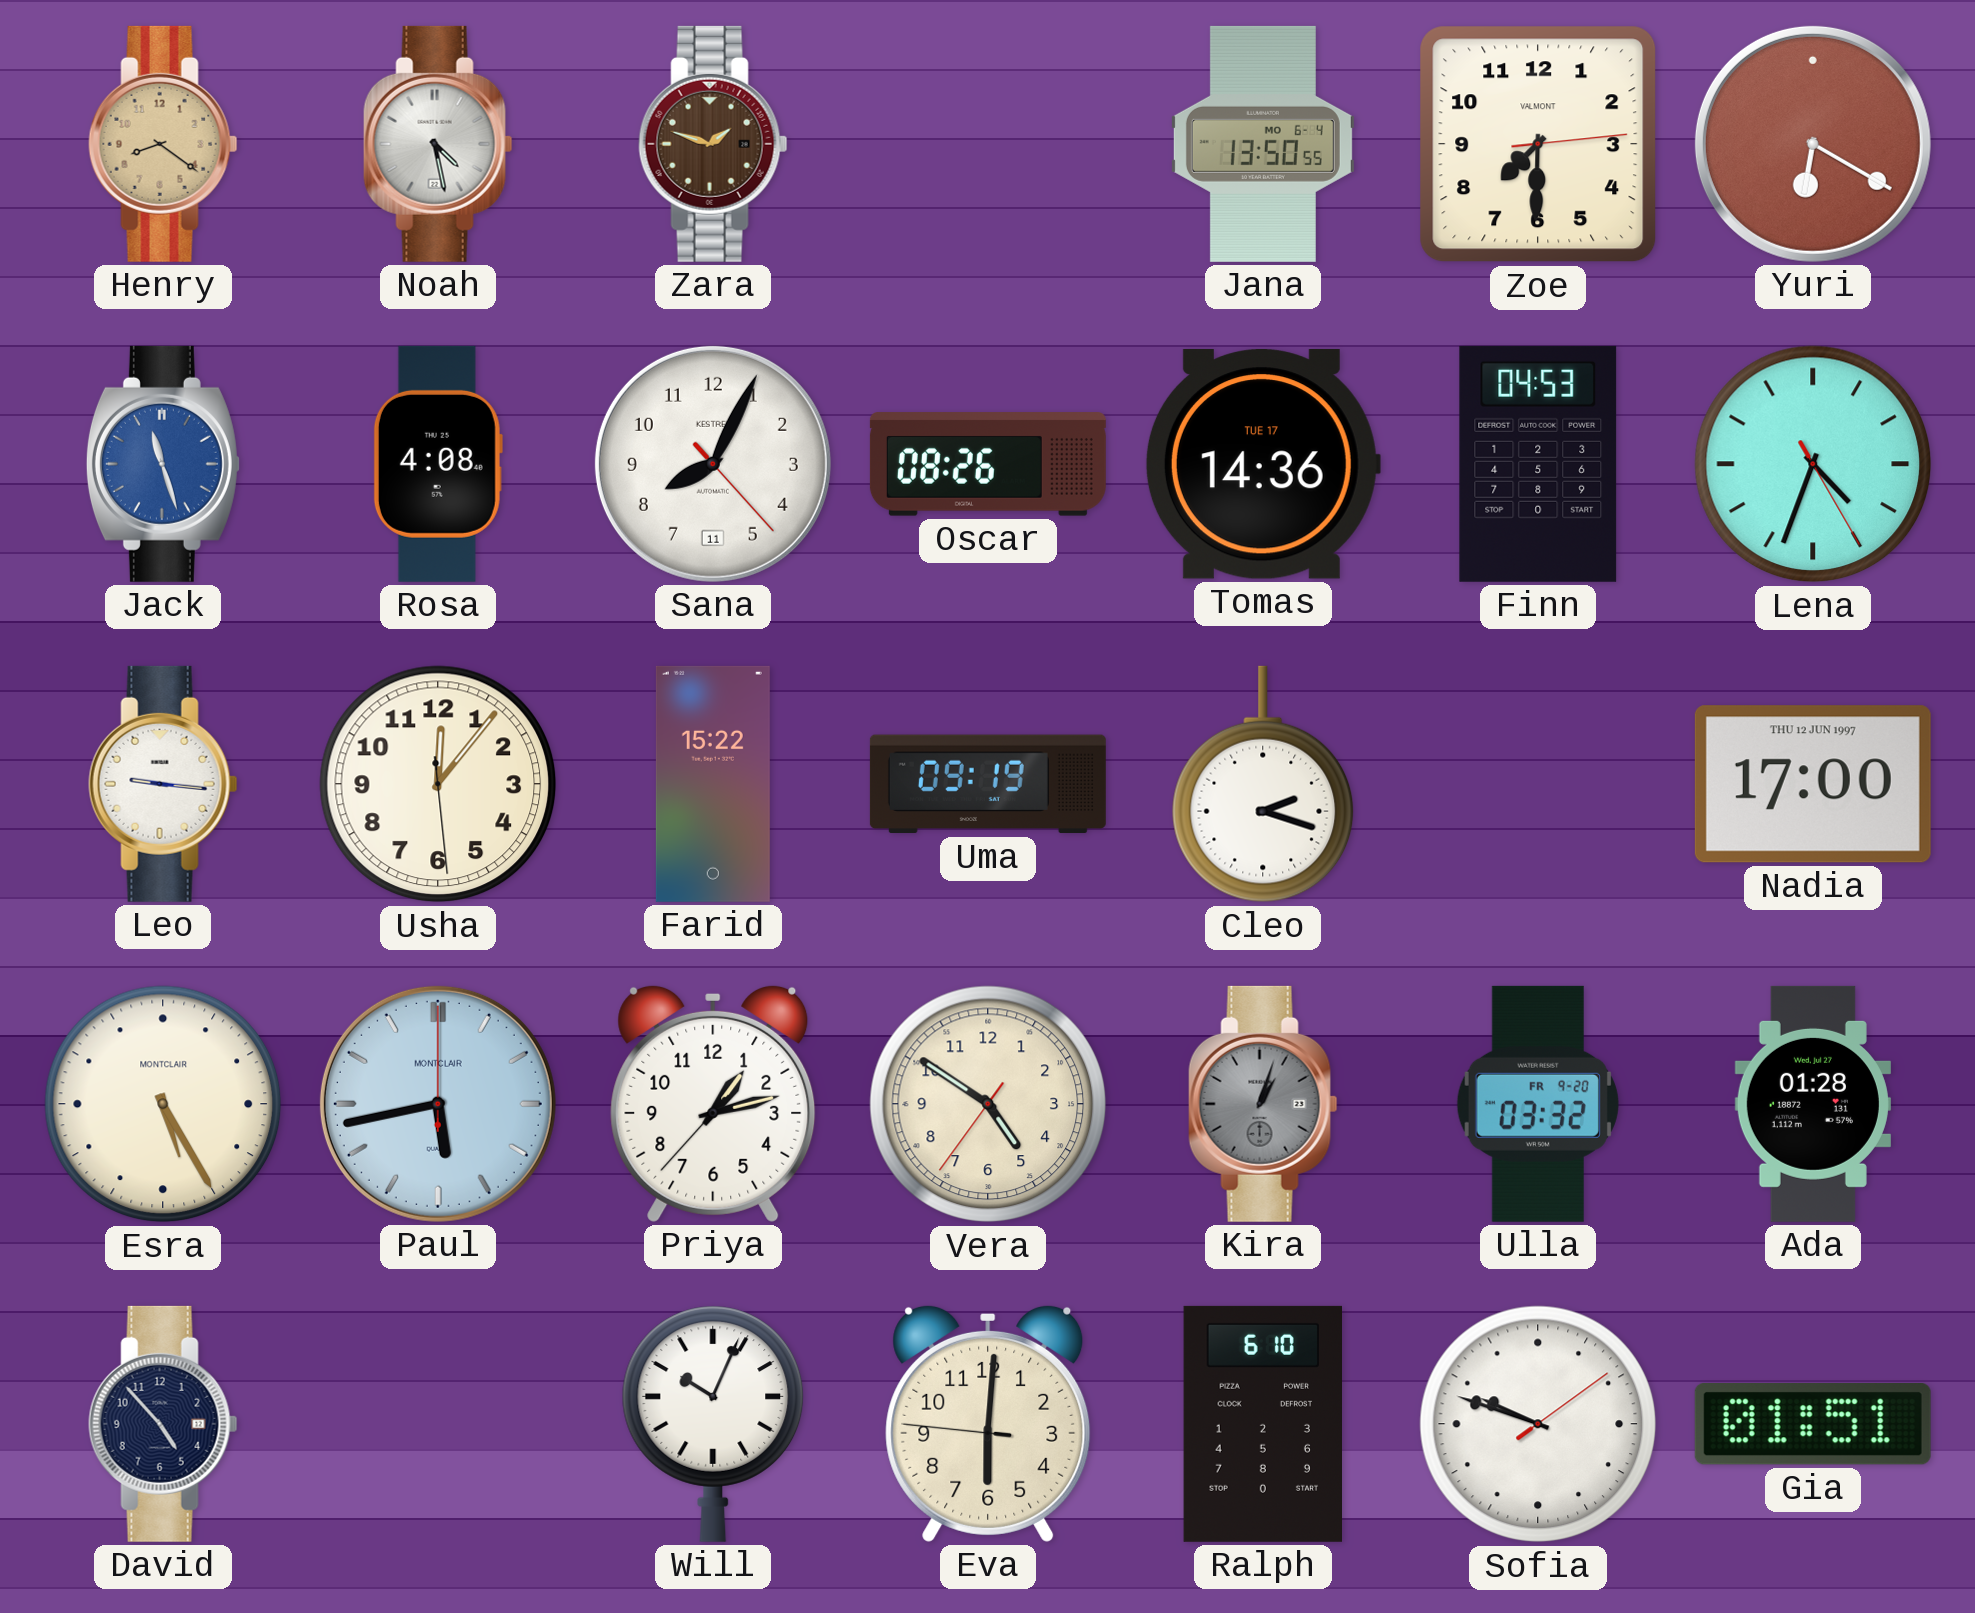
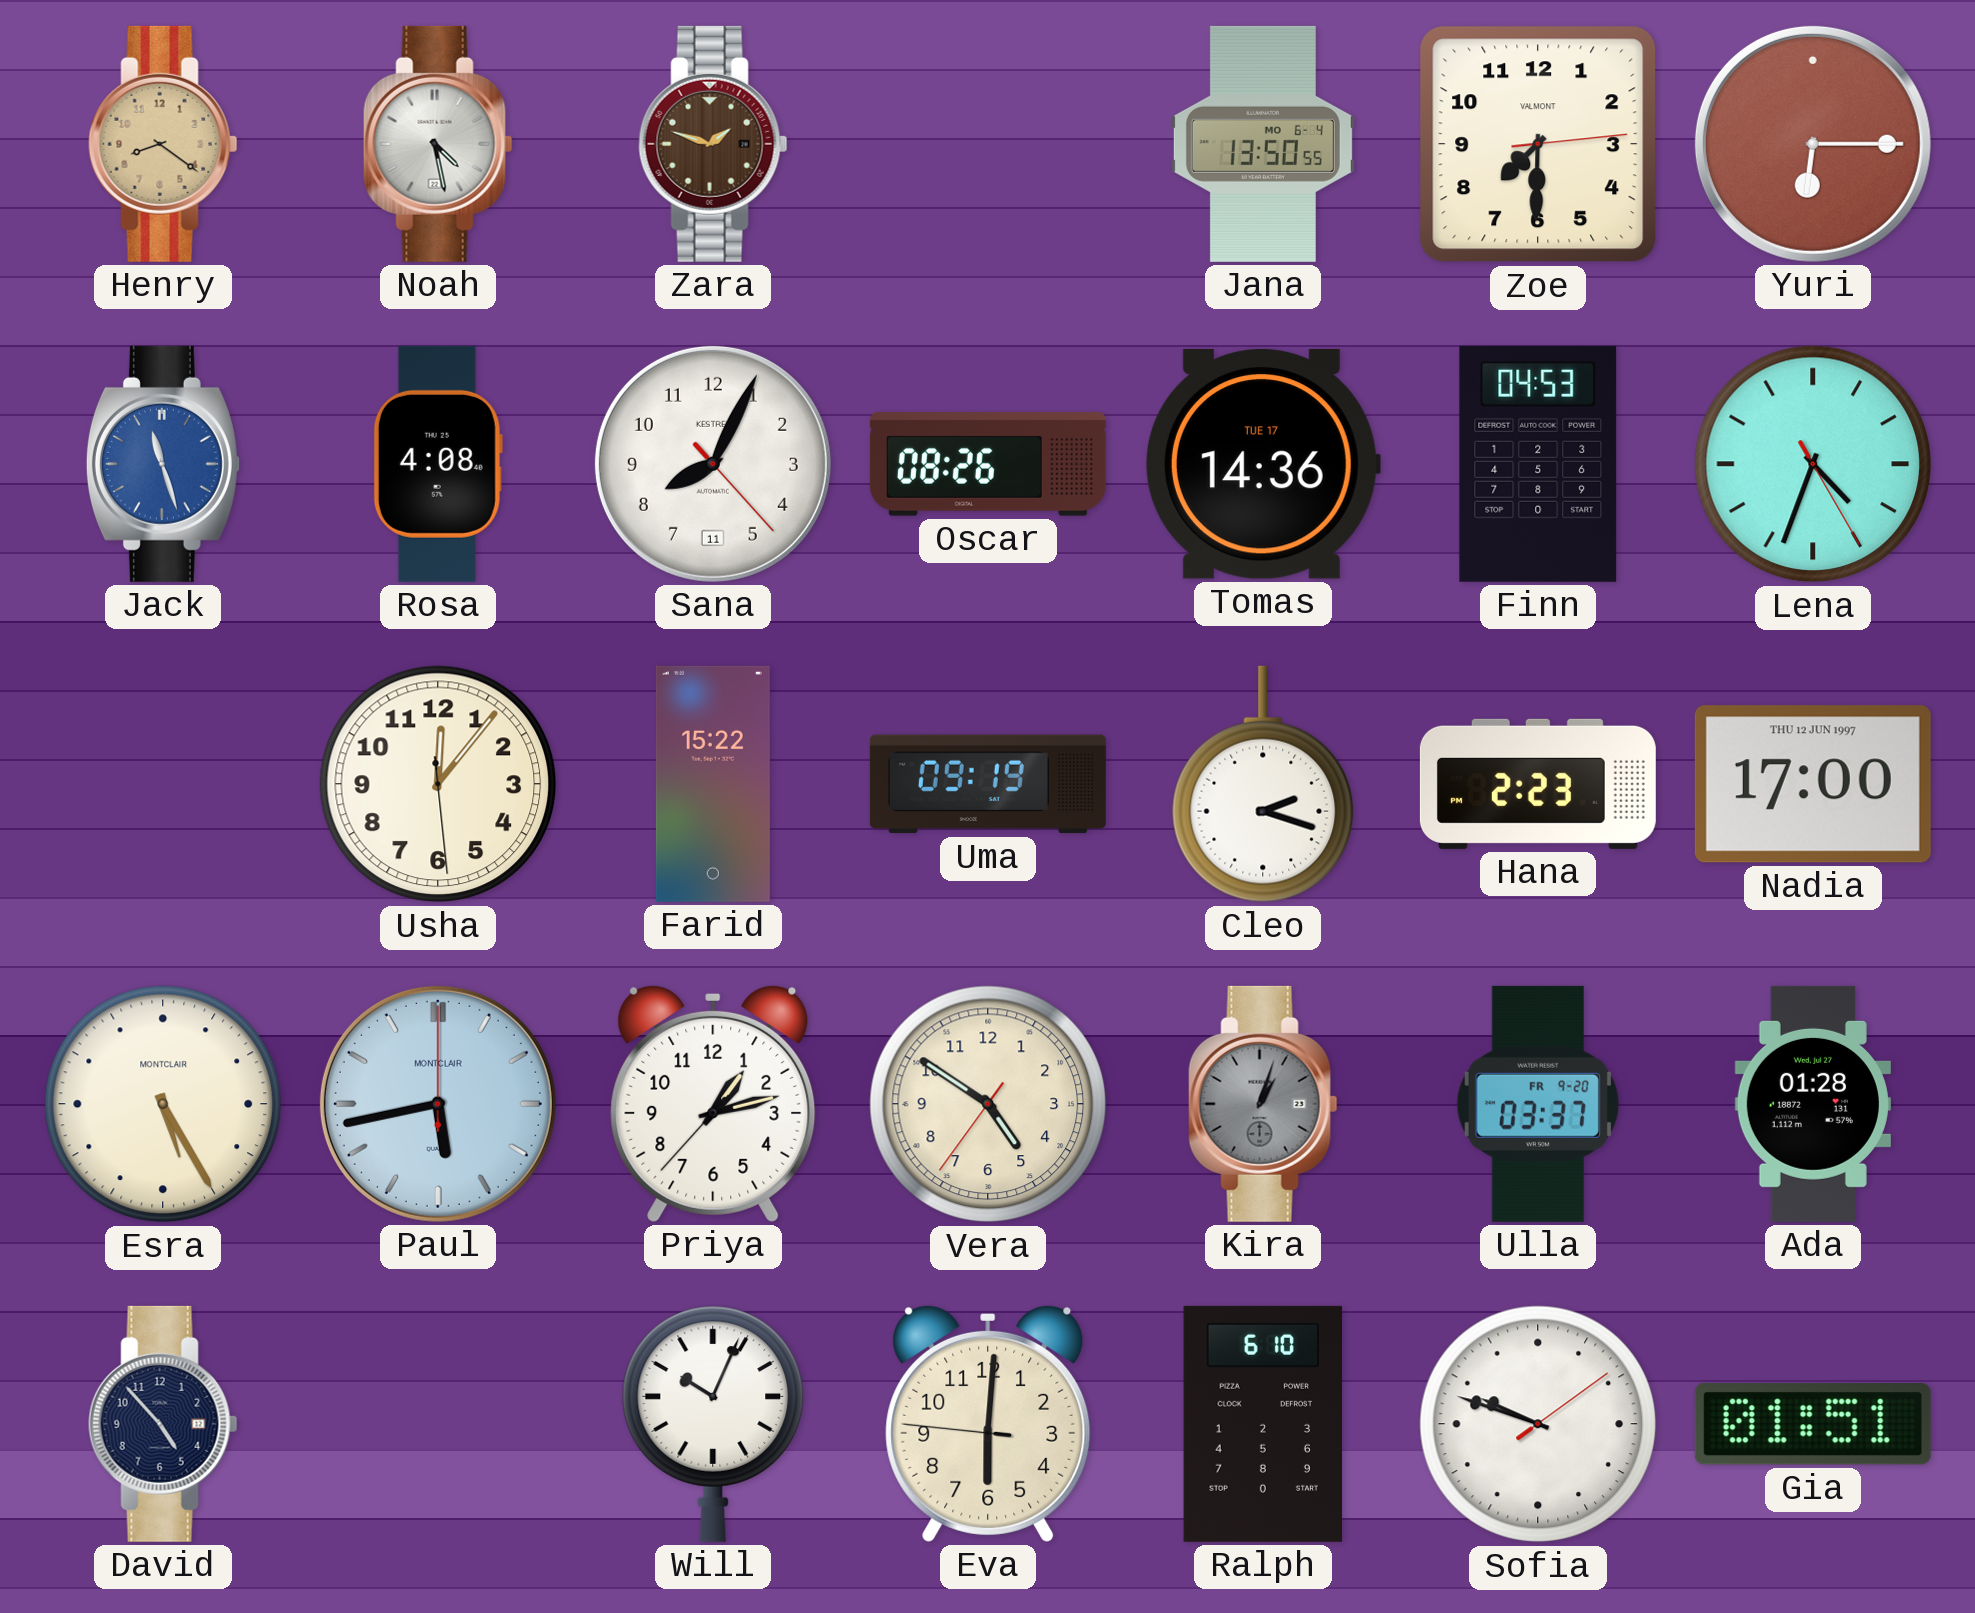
Yuri: 6:20 -> 6:15
Leo: 9:16 -> none
Hana: none -> 2:23
Ulla: 03:32 -> 03:37
